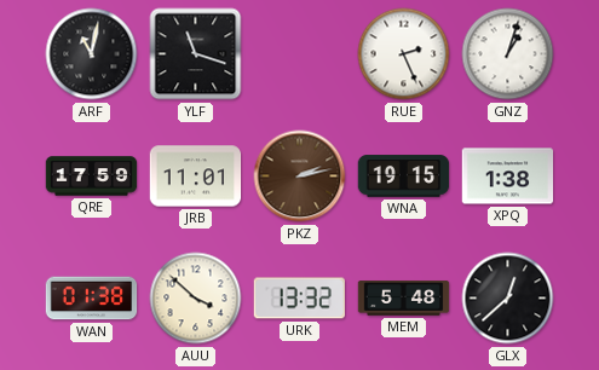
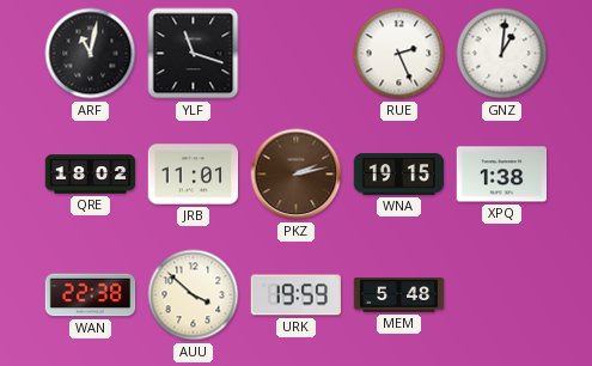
GNZ: 1:03 -> 1:01
QRE: 17:59 -> 18:02
WAN: 01:38 -> 22:38
URK: 13:32 -> 19:59
GLX: 12:38 -> none
